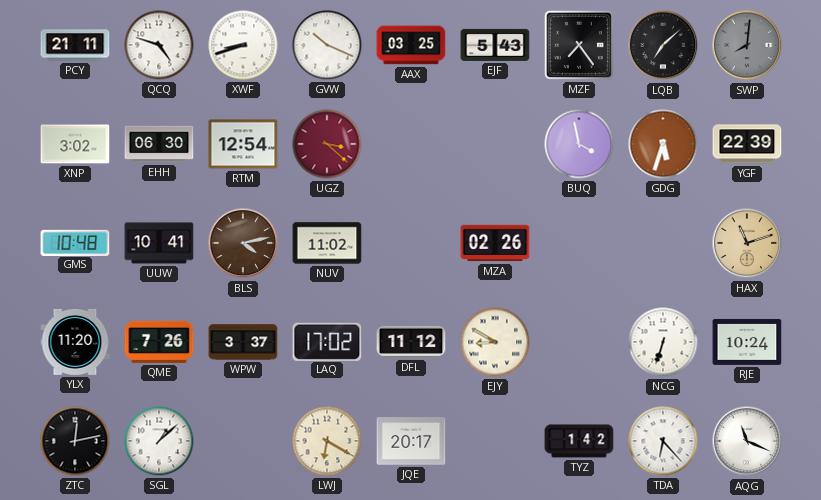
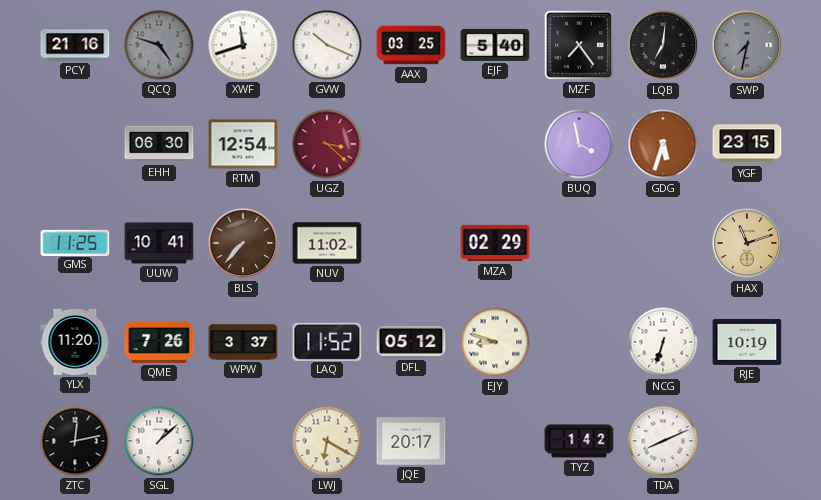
PCY: 21:11 -> 21:16
QCQ dial: white -> grey
XWF: 8:42 -> 11:42
EJF: 5:43 -> 5:40
LQB: 7:08 -> 7:01
SWP: 8:01 -> 7:32
XNP: 3:02 -> none
YGF: 22:39 -> 23:15
GMS: 10:48 -> 11:25
BLS: 4:13 -> 7:37
MZA: 02:26 -> 02:29
LAQ: 17:02 -> 11:52
DFL: 11:12 -> 05:12
EJY: 8:50 -> 8:48
RJE: 10:24 -> 10:19
TDA: 6:23 -> 8:11
AQG: 11:19 -> none
